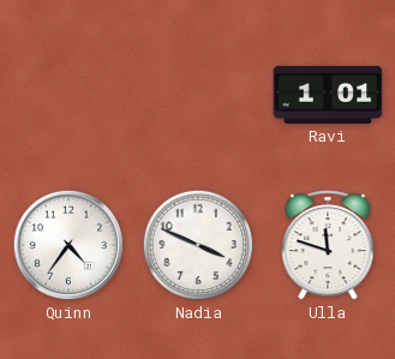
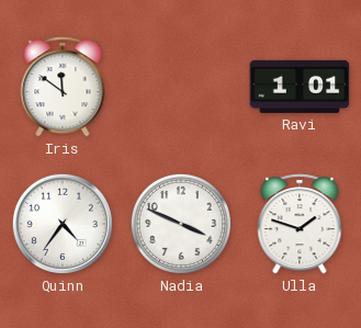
Iris: none -> 11:51
Ulla: 11:48 -> 1:48
